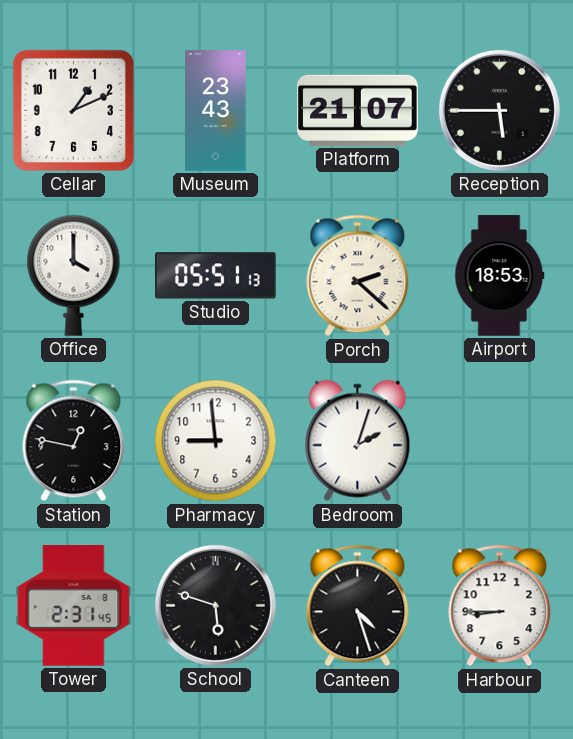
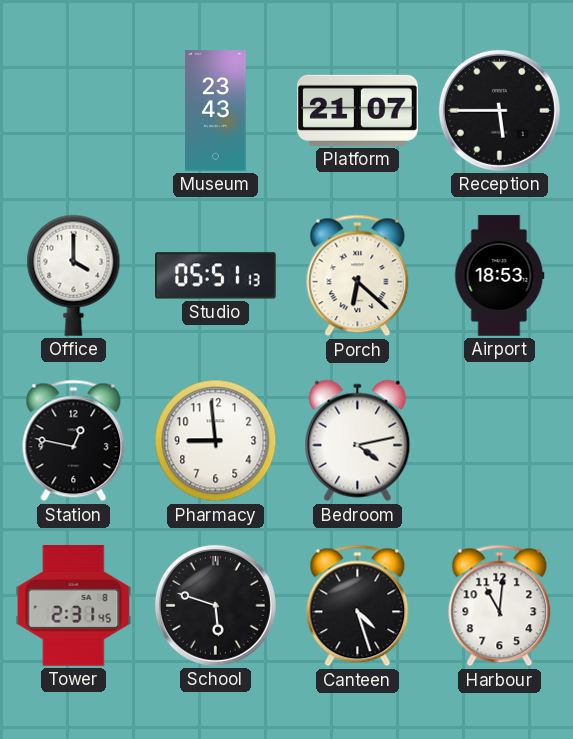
Cellar: 1:11 -> none
Porch: 2:22 -> 6:22
Bedroom: 2:03 -> 4:13
Harbour: 8:45 -> 11:01
